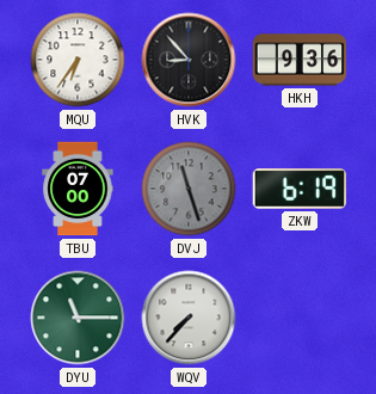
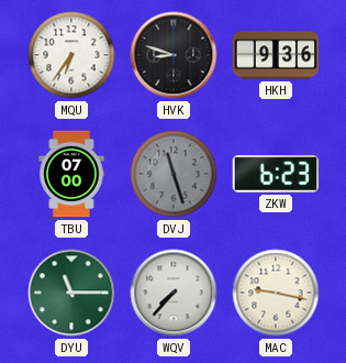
HVK: 8:53 -> 8:48
ZKW: 6:19 -> 6:23
MAC: none -> 9:17
